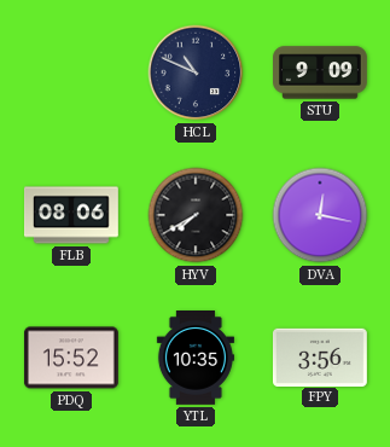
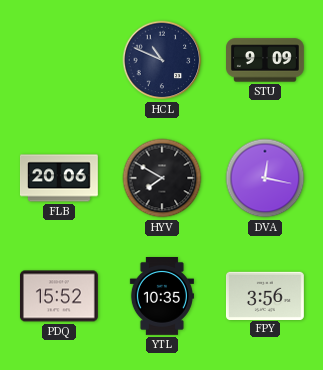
FLB: 08:06 -> 20:06
HYV: 7:40 -> 7:50
